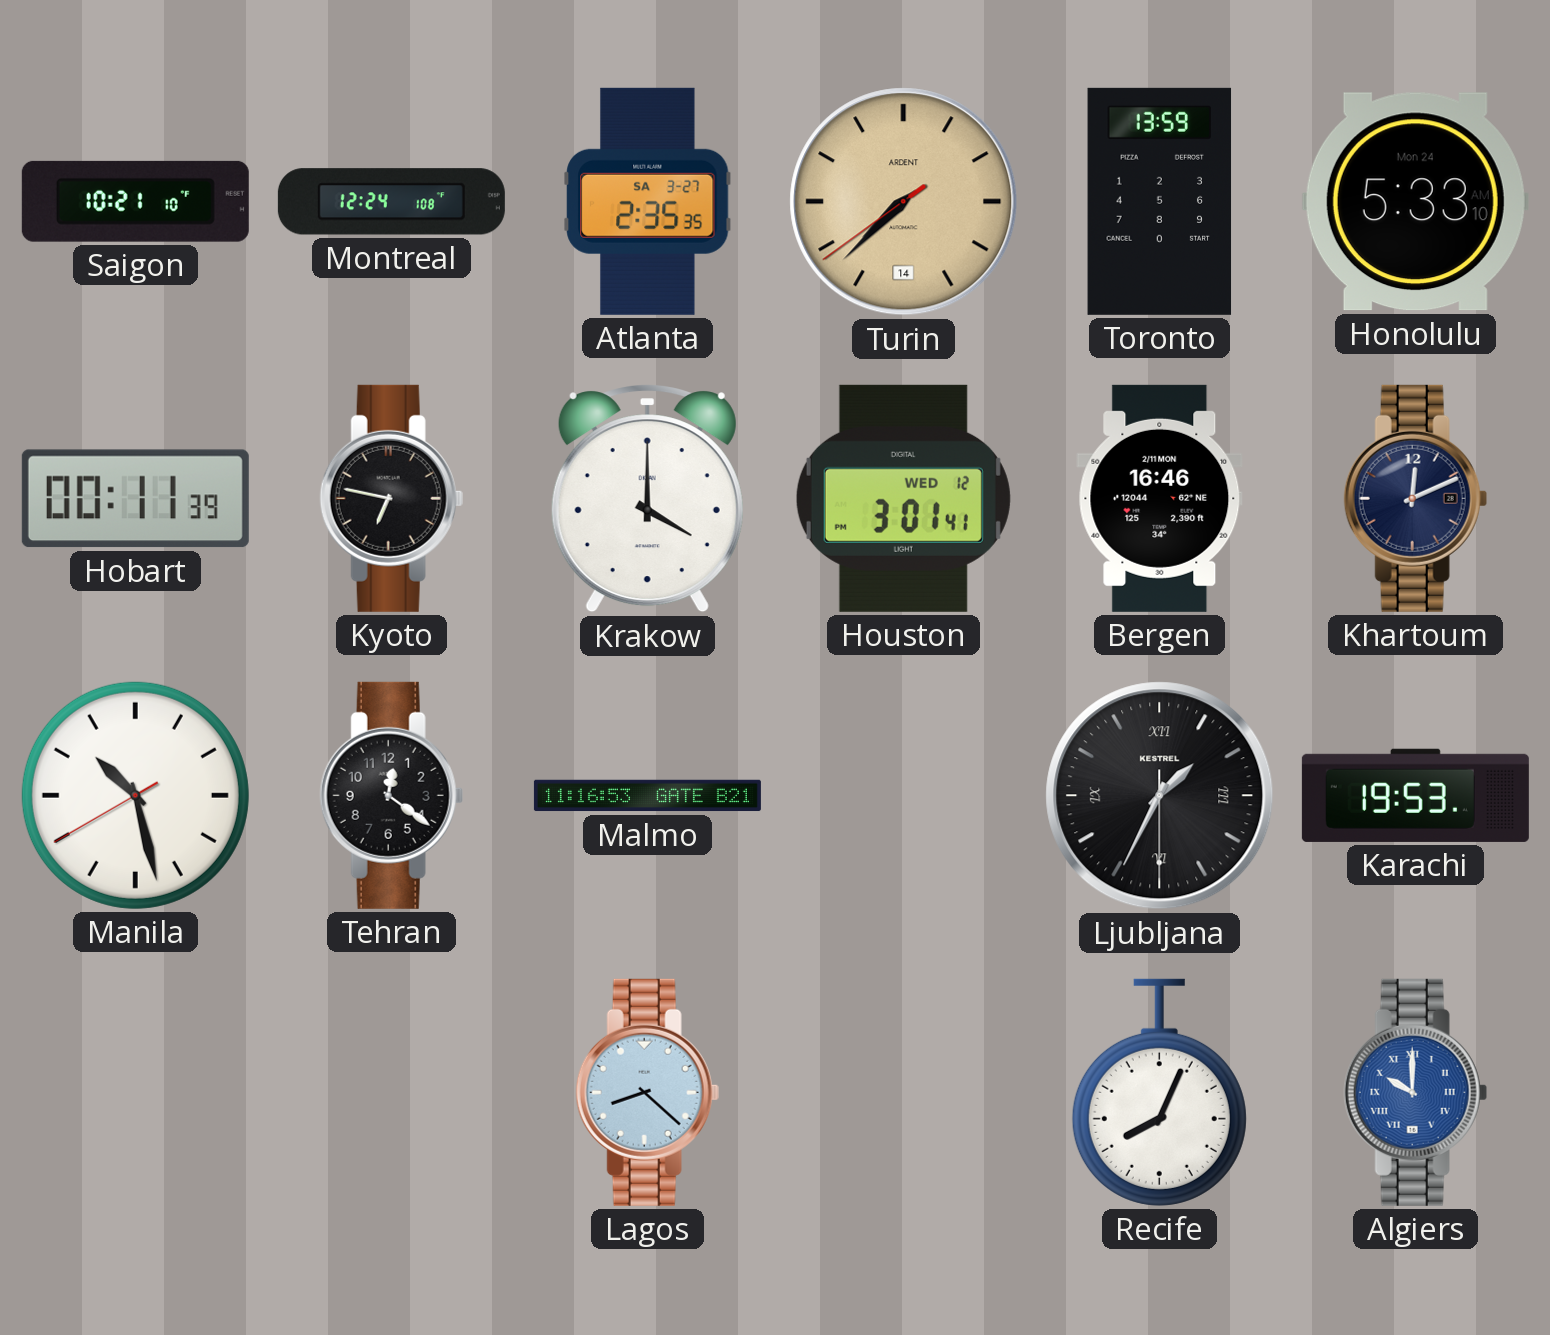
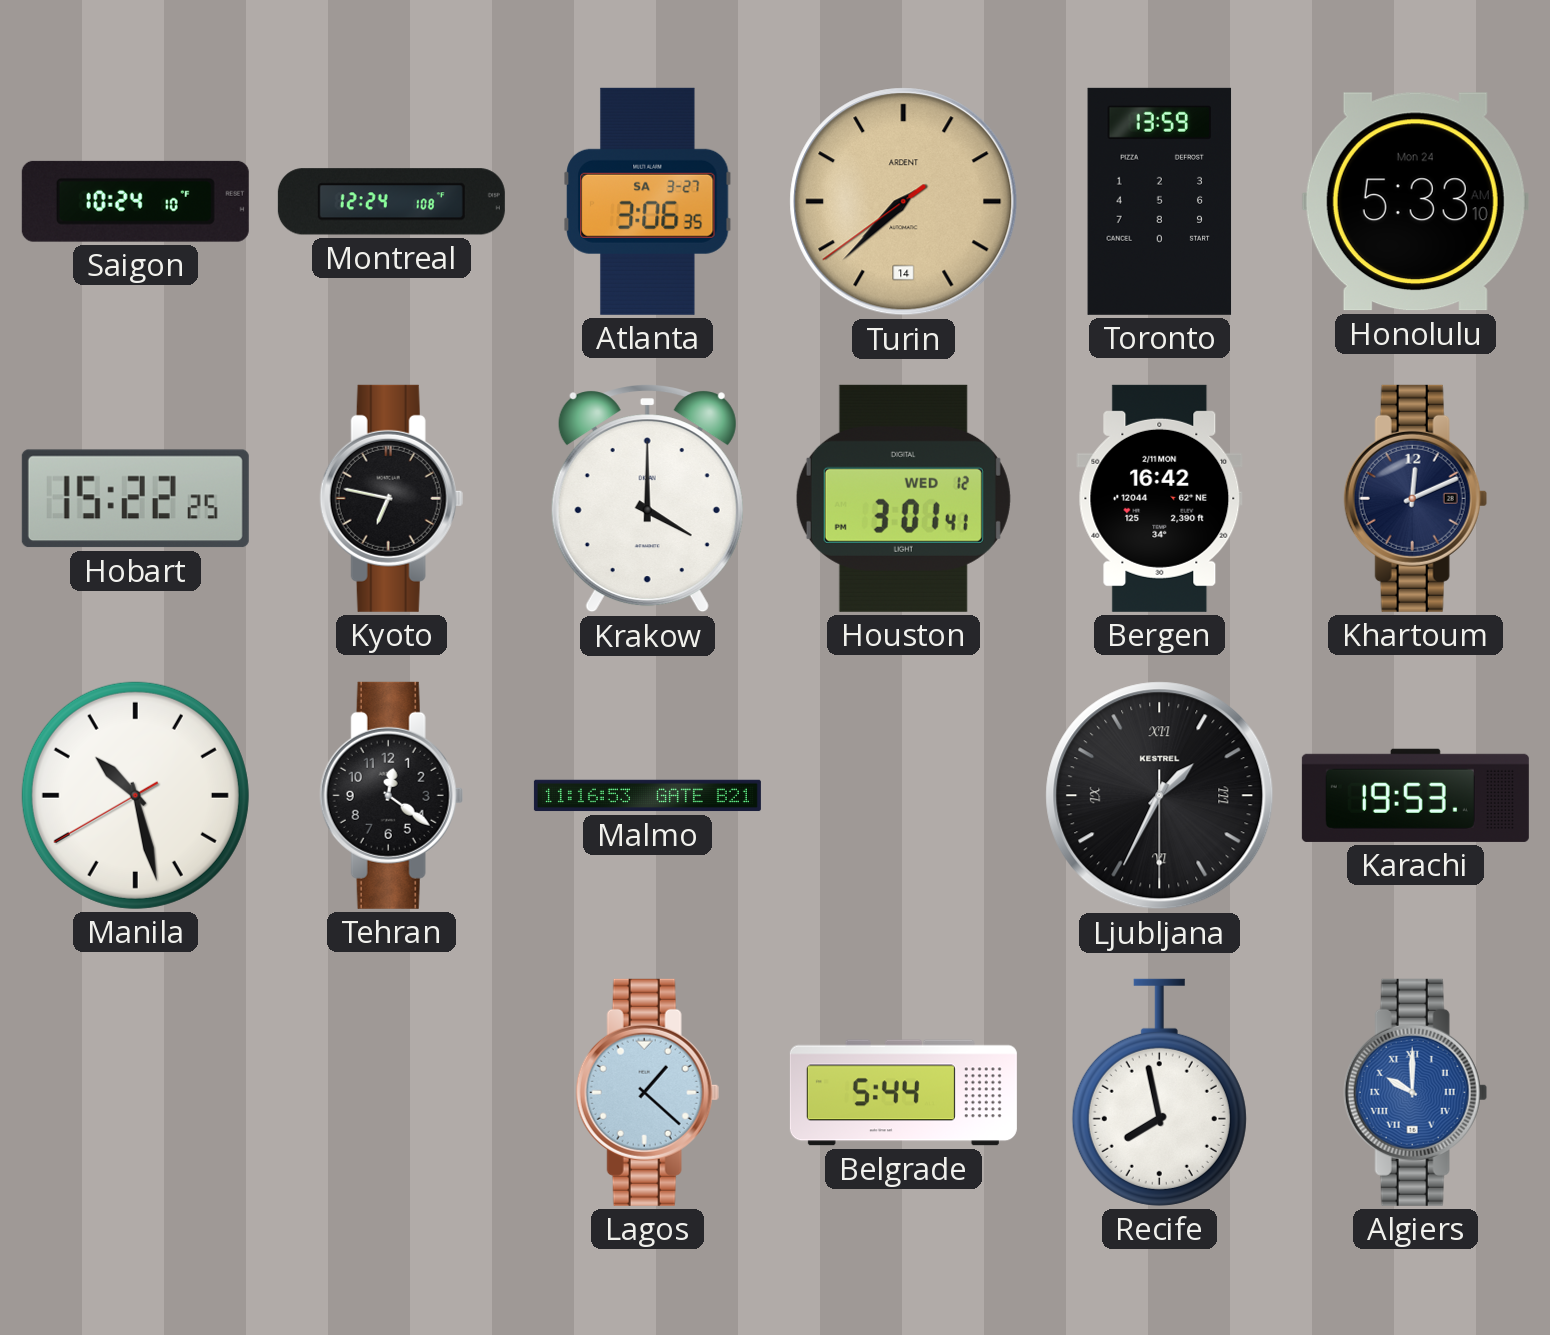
Saigon: 10:21 -> 10:24
Atlanta: 2:35 -> 3:06
Hobart: 00:11 -> 15:22
Bergen: 16:46 -> 16:42
Lagos: 8:22 -> 1:22
Belgrade: none -> 5:44
Recife: 8:04 -> 7:58
